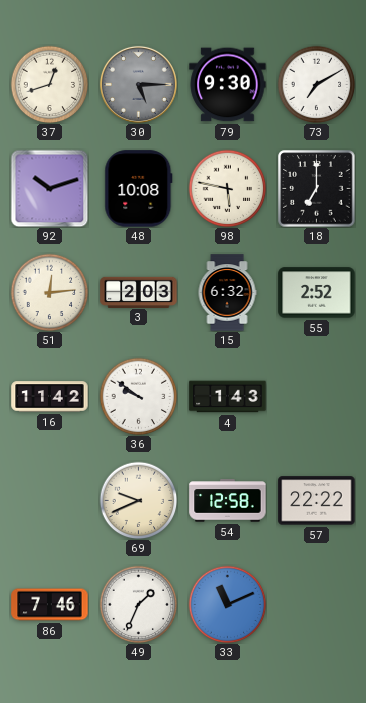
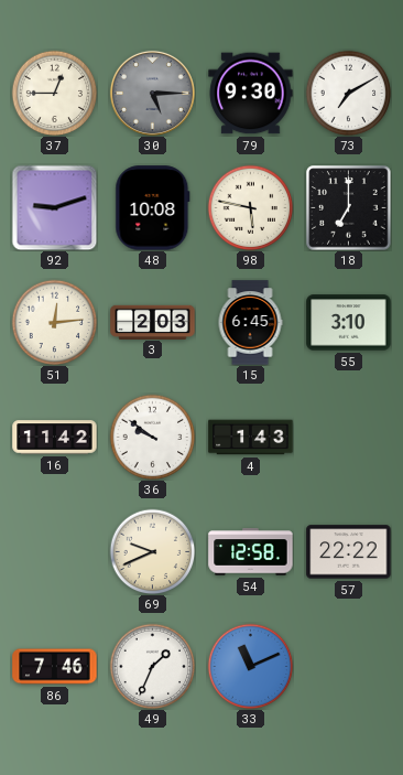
37: 12:42 -> 12:45
92: 10:12 -> 9:12
15: 6:32 -> 6:45
55: 2:52 -> 3:10
